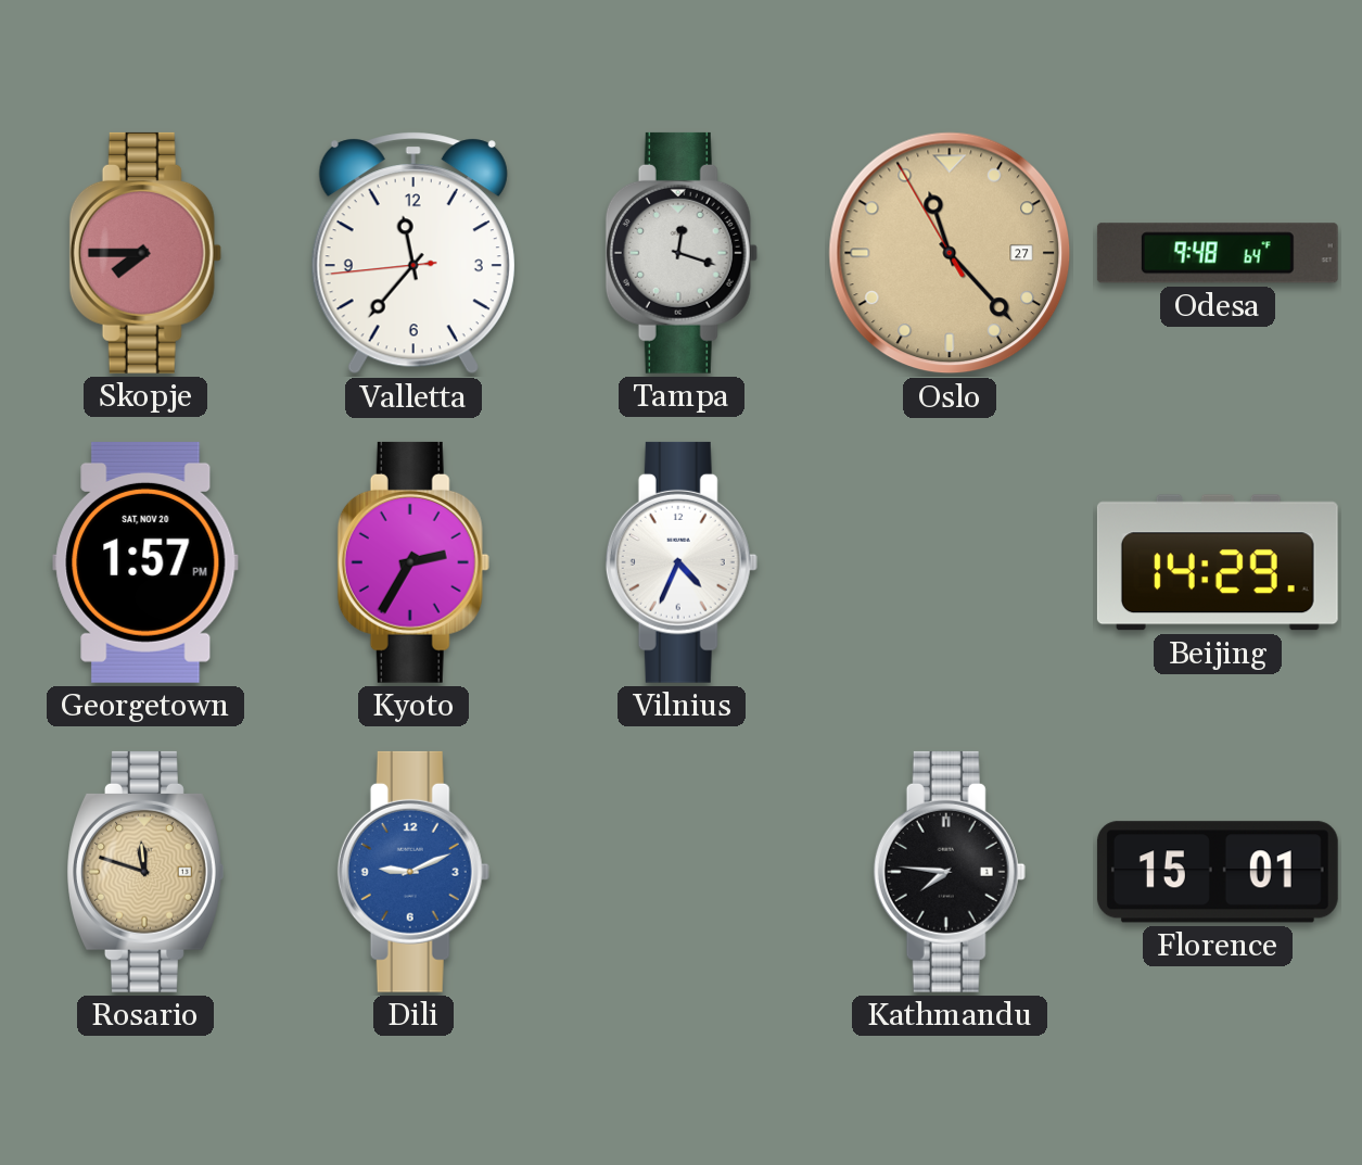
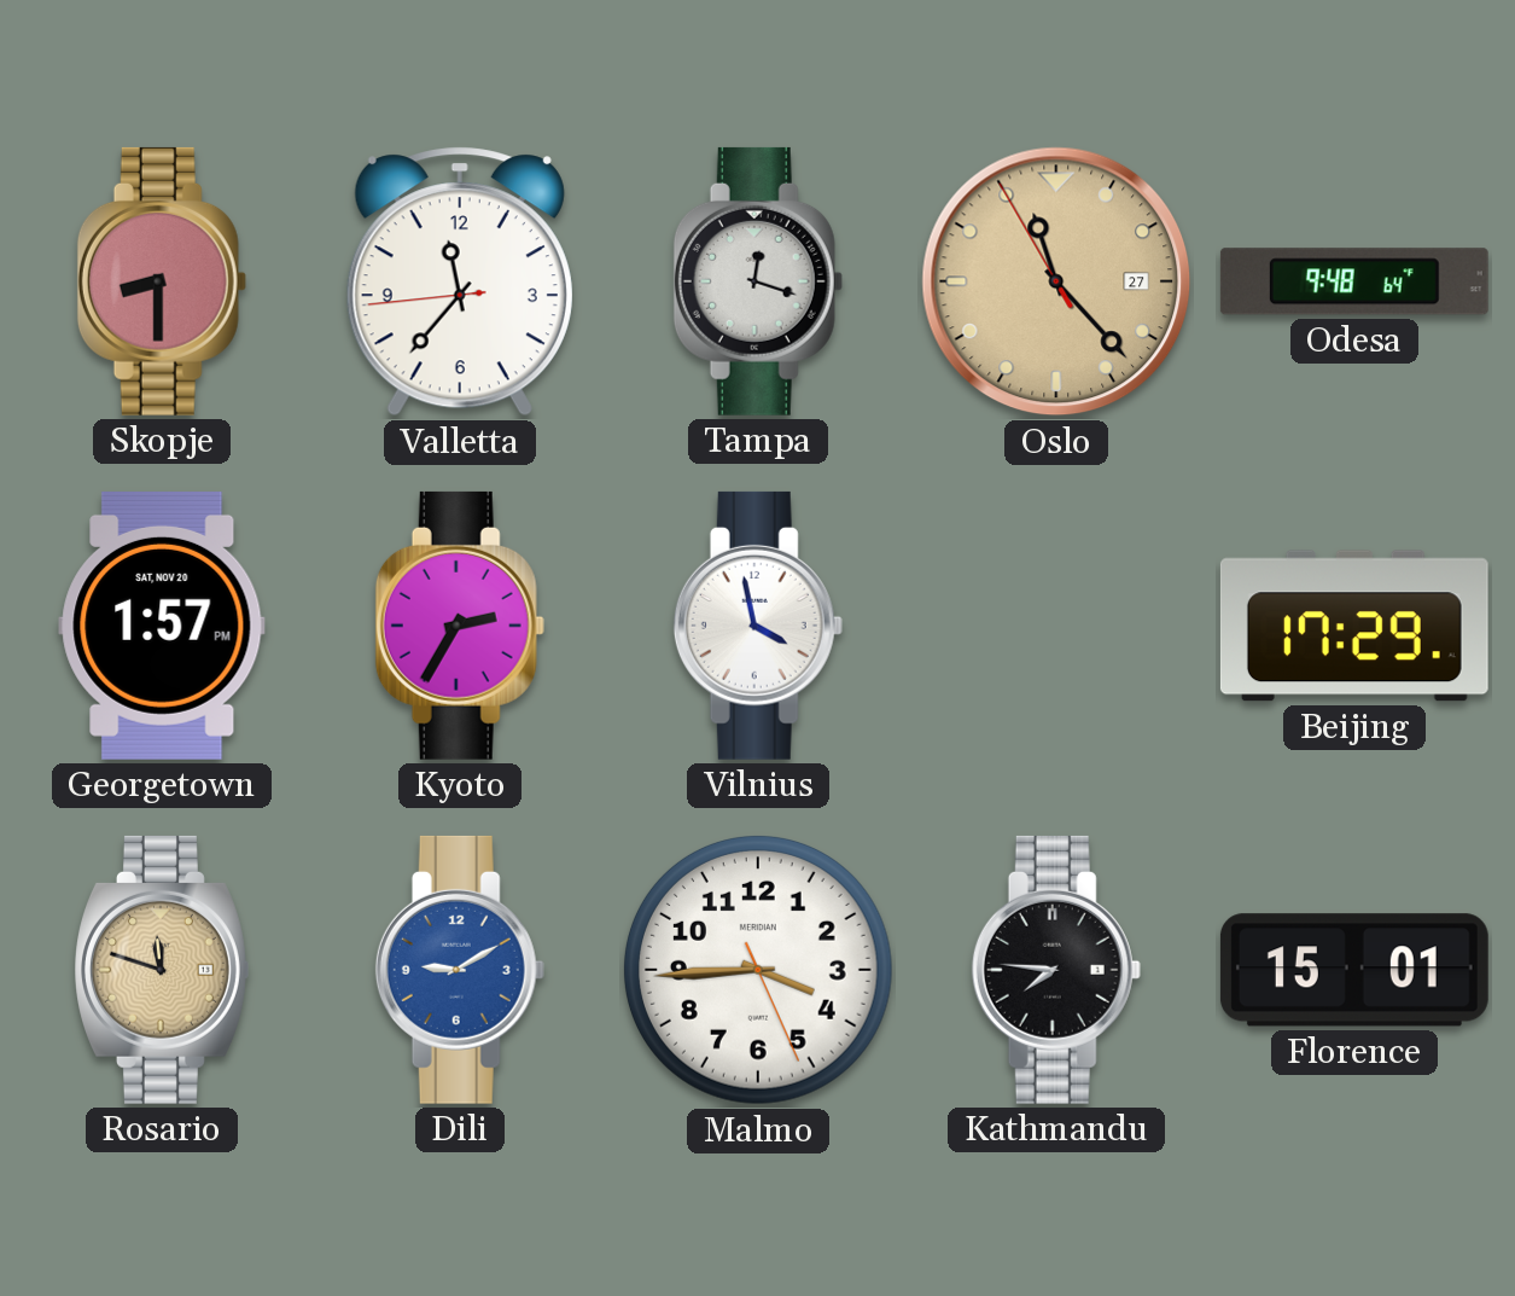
Skopje: 7:45 -> 8:30
Vilnius: 4:34 -> 3:58
Beijing: 14:29 -> 17:29
Dili: 9:11 -> 9:10
Malmo: none -> 3:44
